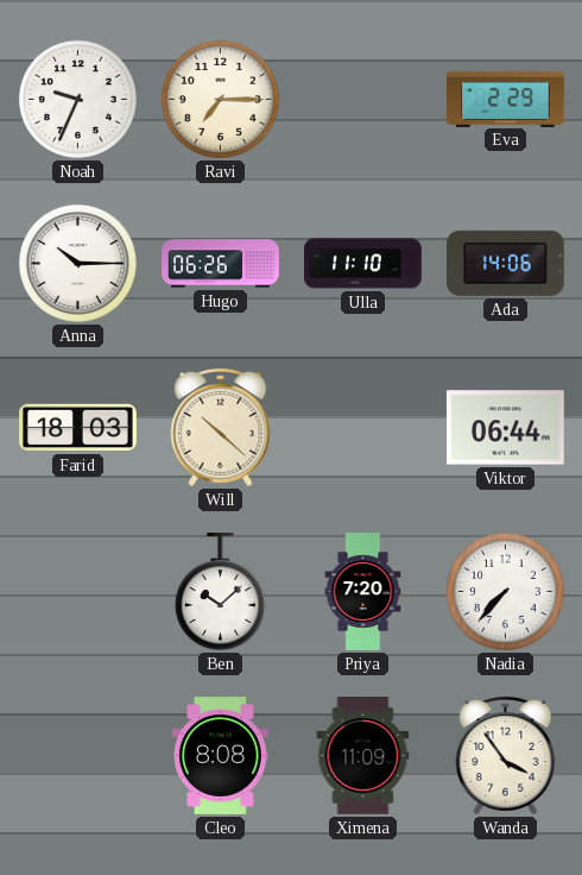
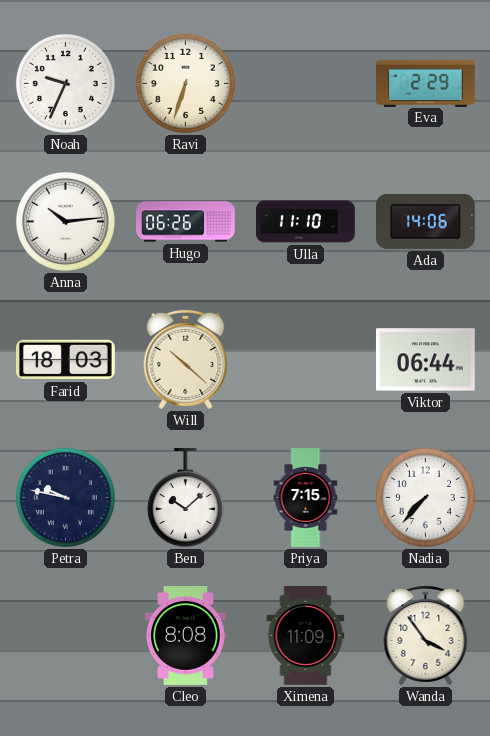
Ravi: 7:15 -> 6:33
Anna: 10:15 -> 10:14
Petra: none -> 9:47
Priya: 7:20 -> 7:15
